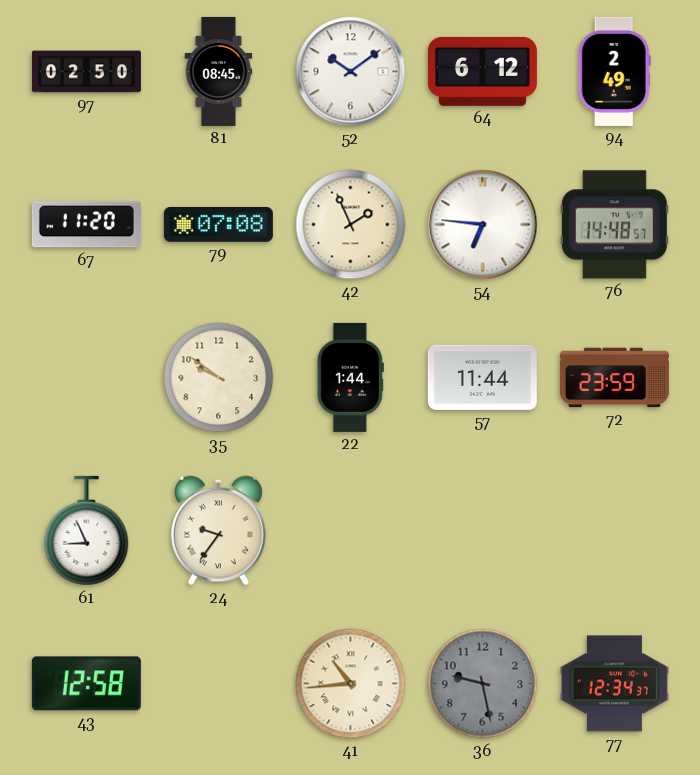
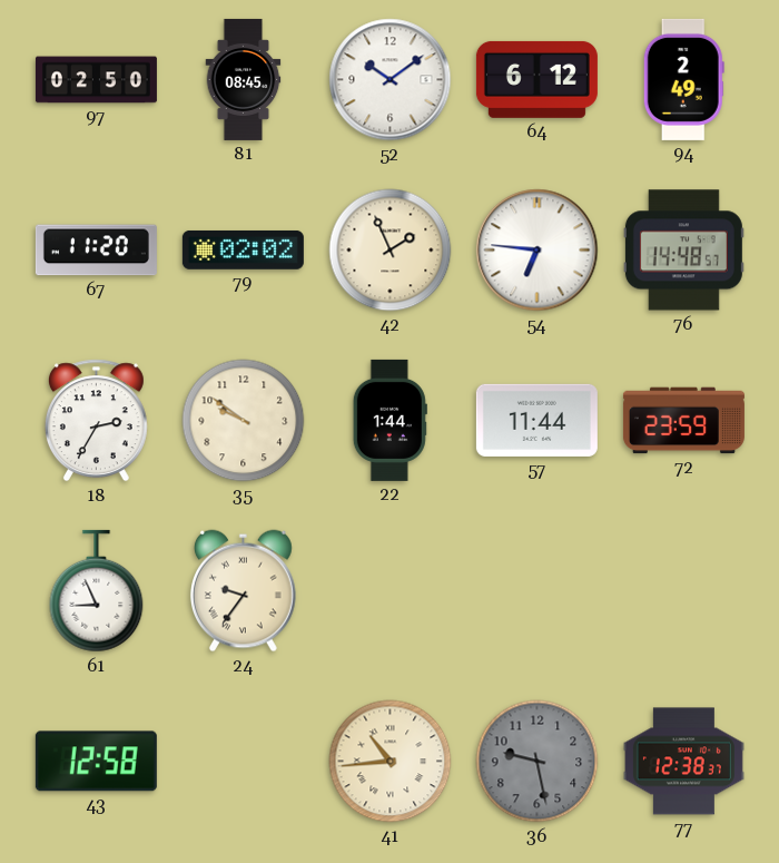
79: 07:08 -> 02:02
18: none -> 2:35
77: 12:34 -> 12:38
